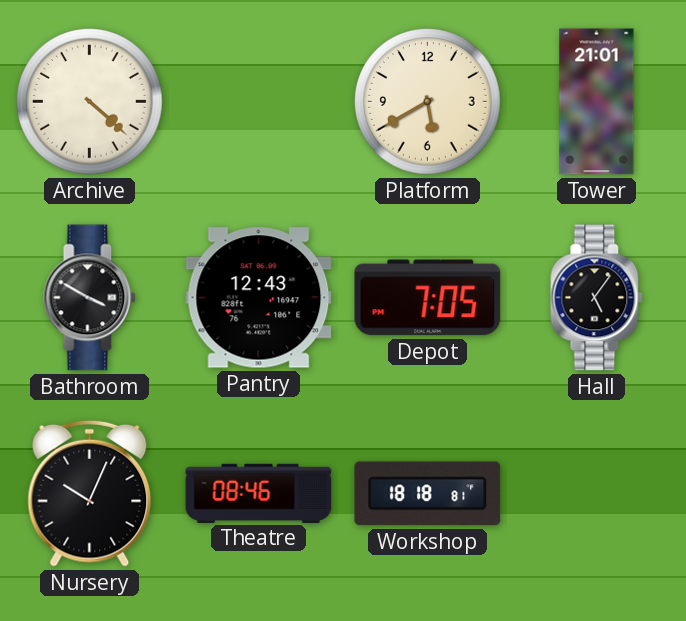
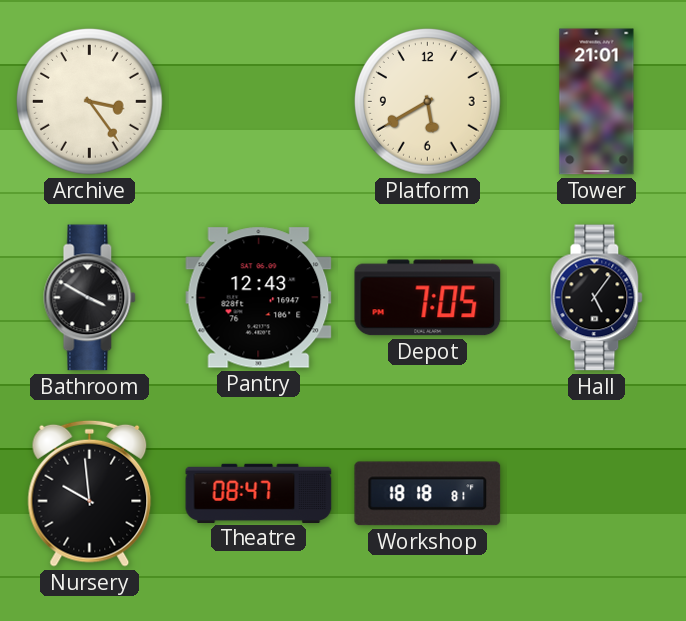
Archive: 4:22 -> 3:24
Nursery: 10:04 -> 9:59
Theatre: 08:46 -> 08:47
